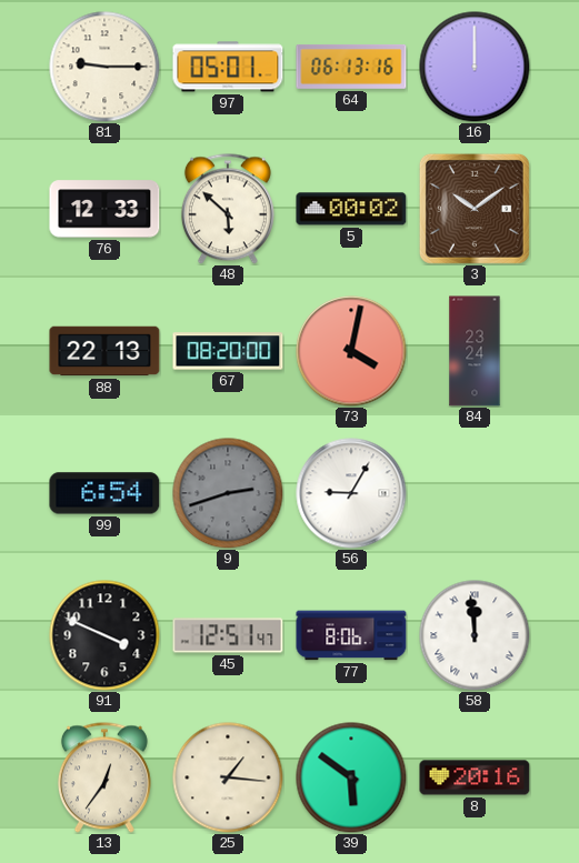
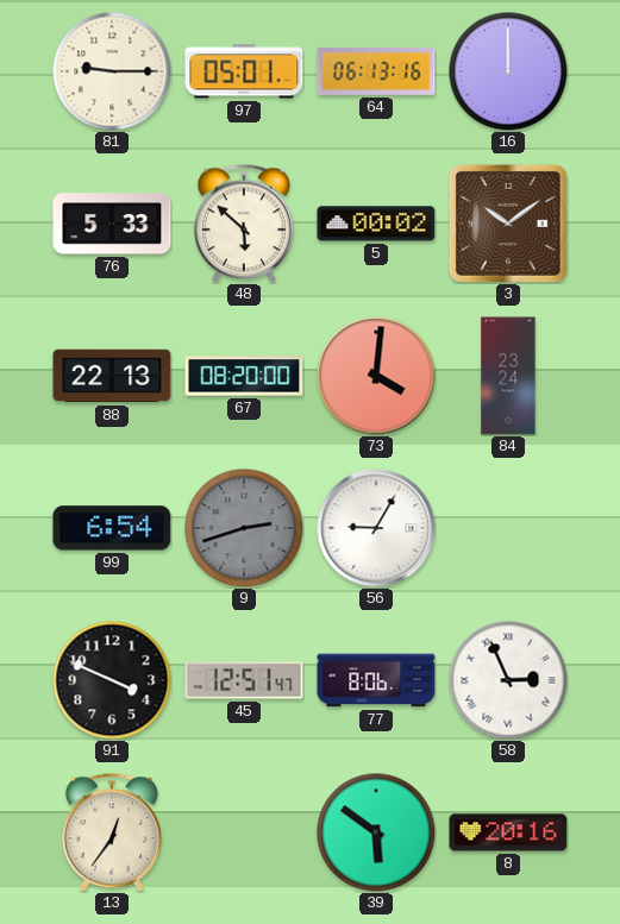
76: 12:33 -> 5:33
73: 4:02 -> 4:01
58: 11:59 -> 2:56
25: 1:16 -> none
